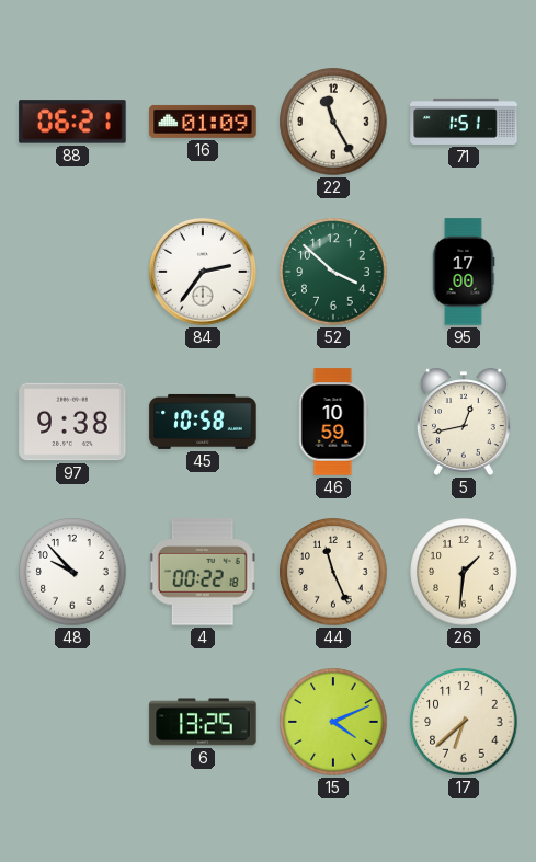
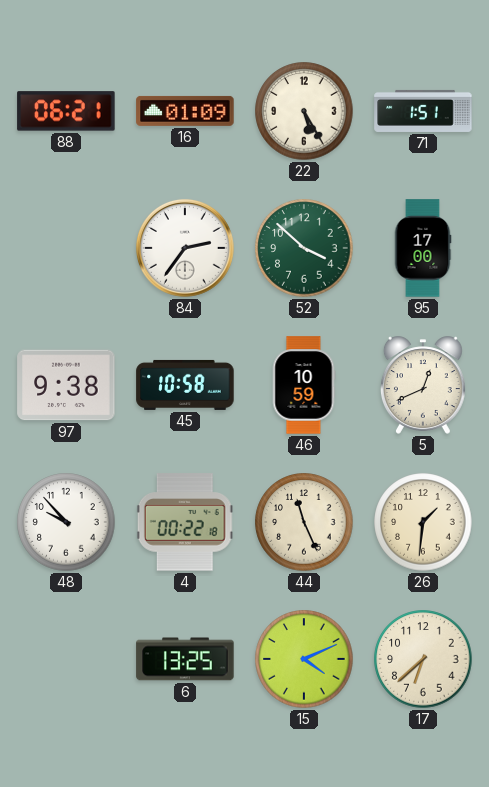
22: 11:25 -> 5:25
5: 12:43 -> 12:41
